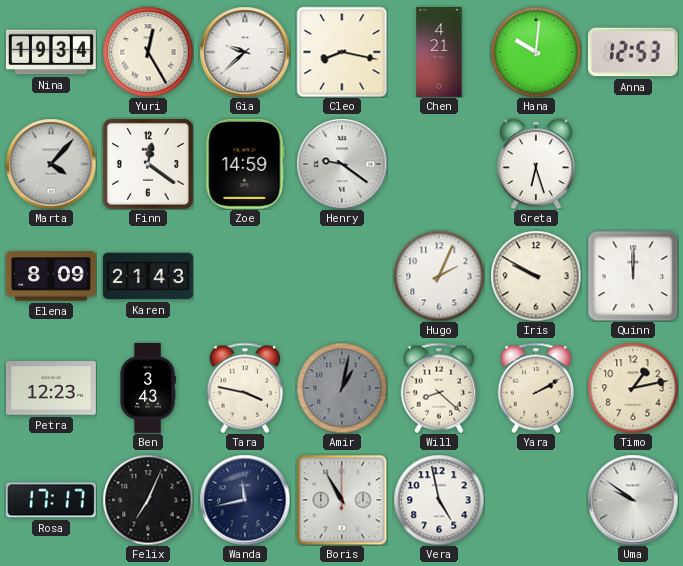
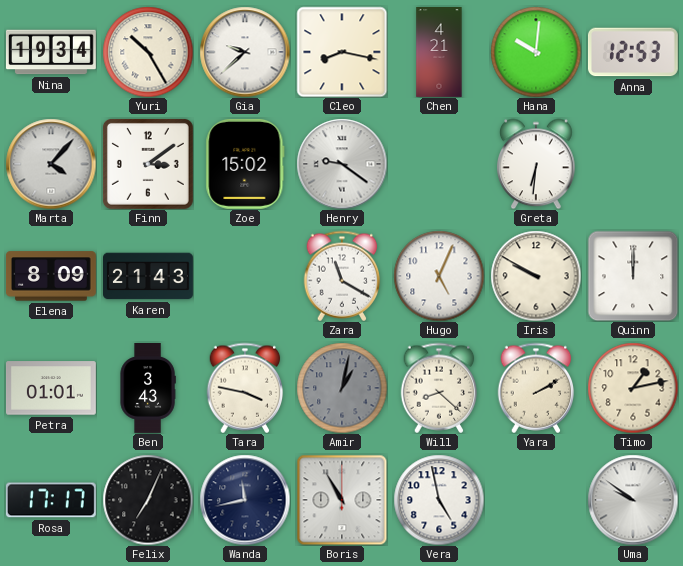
Yuri: 12:25 -> 10:25
Finn: 12:21 -> 3:09
Zoe: 14:59 -> 15:02
Greta: 6:27 -> 6:31
Zara: none -> 11:20
Hugo: 2:04 -> 5:04
Petra: 12:23 -> 01:01
